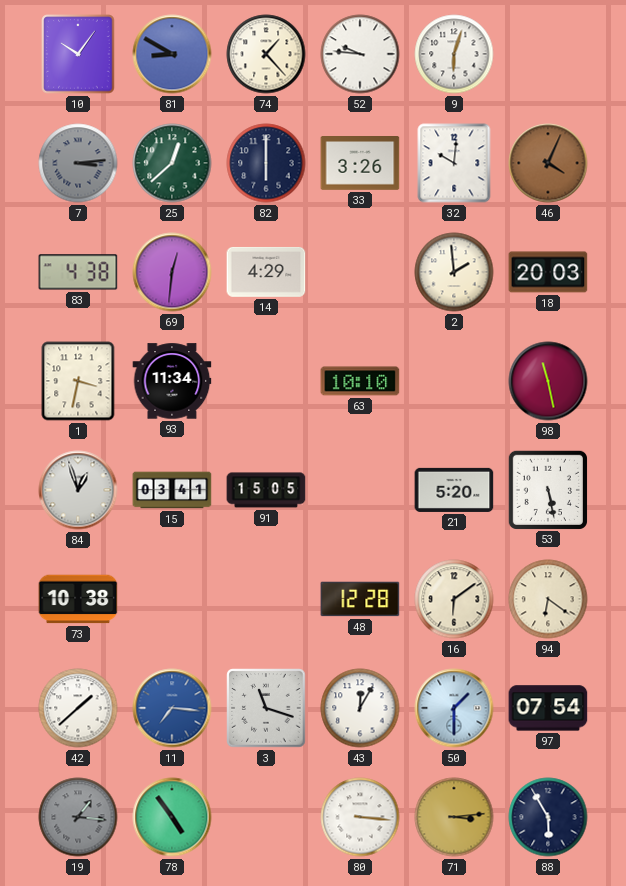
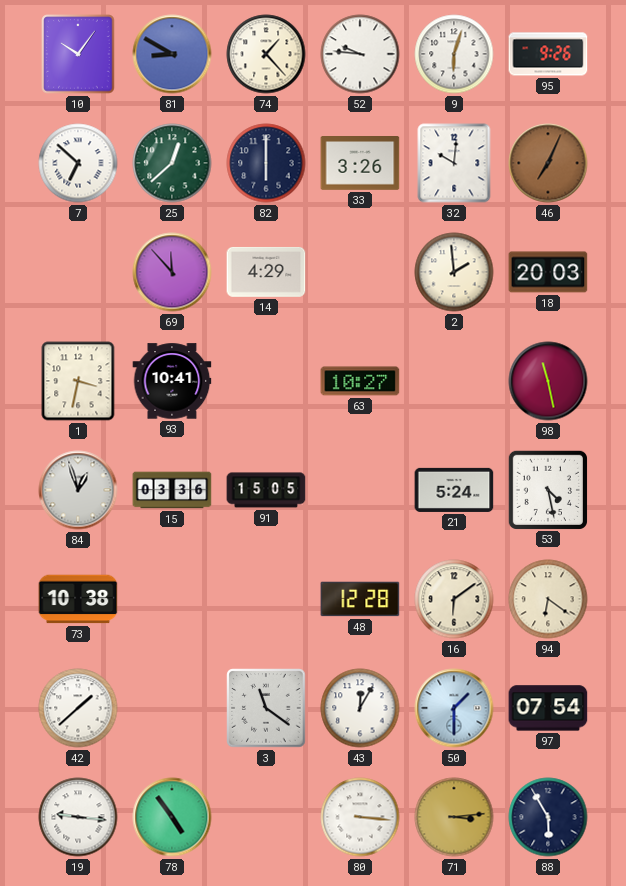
95: none -> 9:26
7: 3:14 -> 6:52
7 dial: grey -> white
46: 4:04 -> 7:04
83: 4:38 -> none
69: 12:31 -> 11:53
93: 11:34 -> 10:41
63: 10:10 -> 10:27
15: 03:41 -> 03:36
21: 5:20 -> 5:24
53: 5:28 -> 4:28
11: 7:16 -> none
3: 11:18 -> 11:21
19: 1:16 -> 9:16
19 dial: grey -> white
